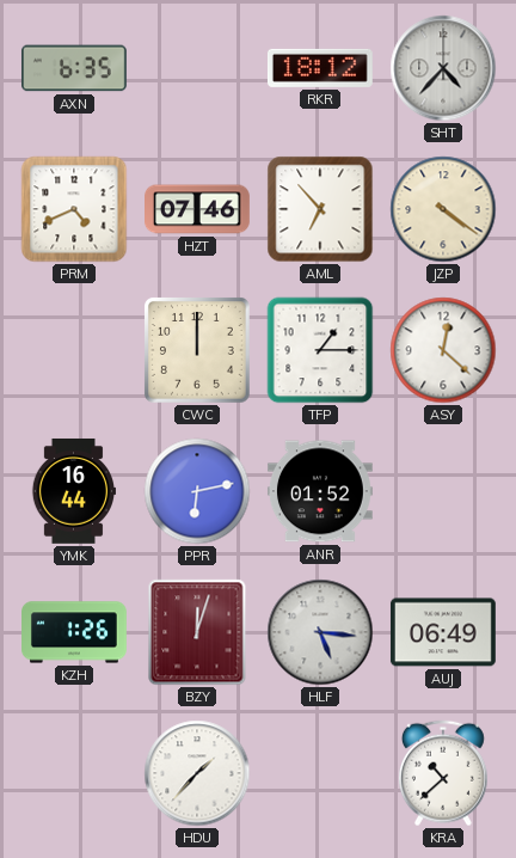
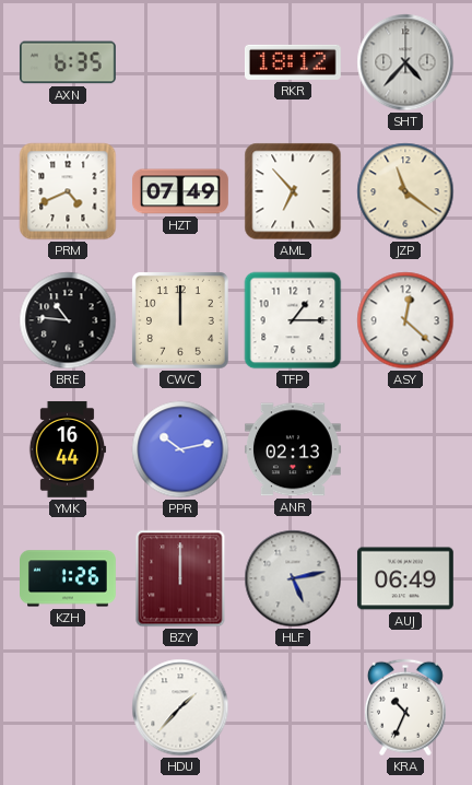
HZT: 07:46 -> 07:49
JZP: 4:21 -> 11:21
BRE: none -> 10:46
PPR: 6:13 -> 10:13
ANR: 01:52 -> 02:13
BZY: 12:03 -> 12:00
HLF: 5:16 -> 5:13
KRA: 10:38 -> 10:34
